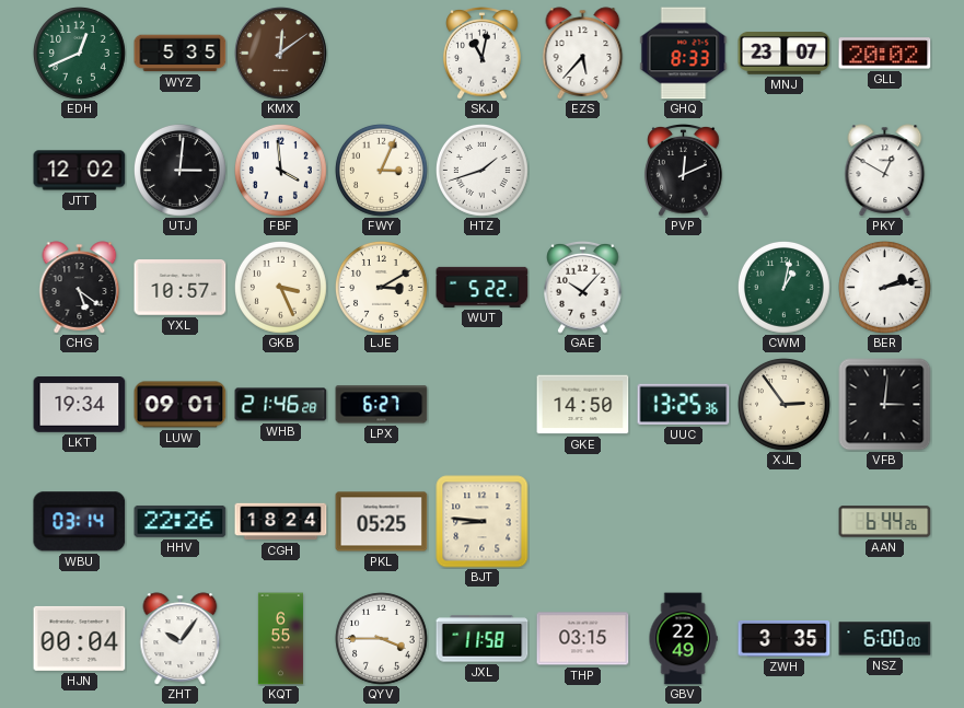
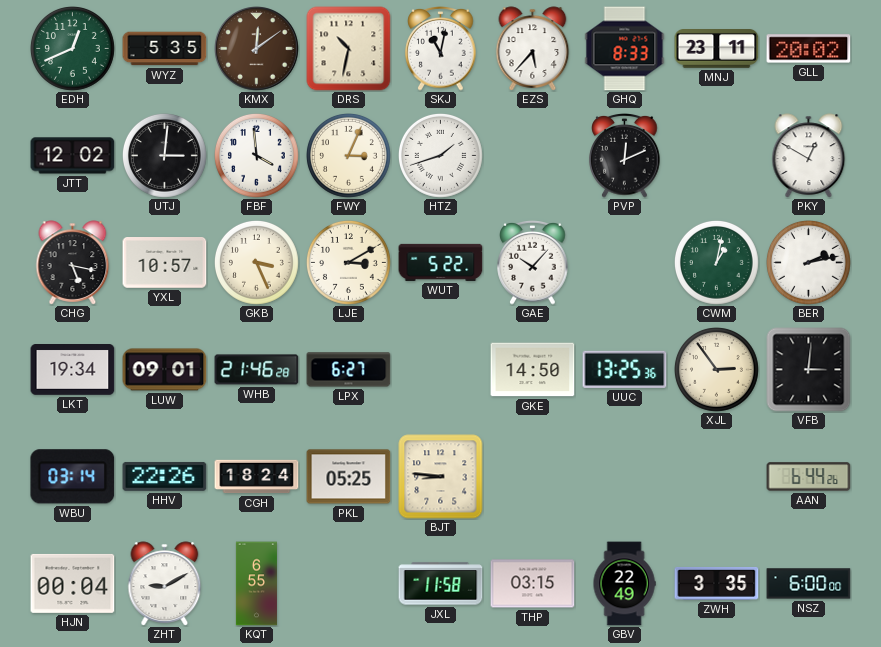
DRS: none -> 10:32
MNJ: 23:07 -> 23:11
CHG: 5:21 -> 5:17
ZHT: 10:06 -> 9:10
QYV: 3:45 -> none
